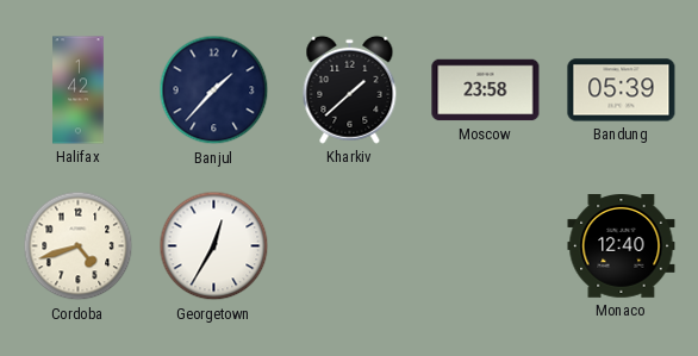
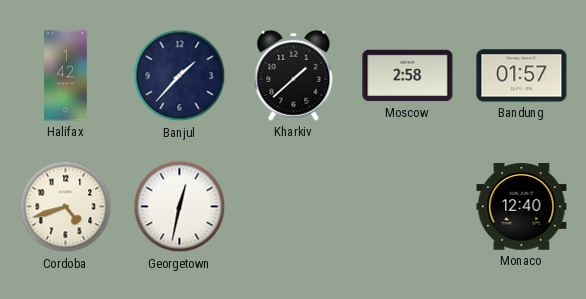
Moscow: 23:58 -> 2:58
Bandung: 05:39 -> 01:57
Georgetown: 12:35 -> 12:32
